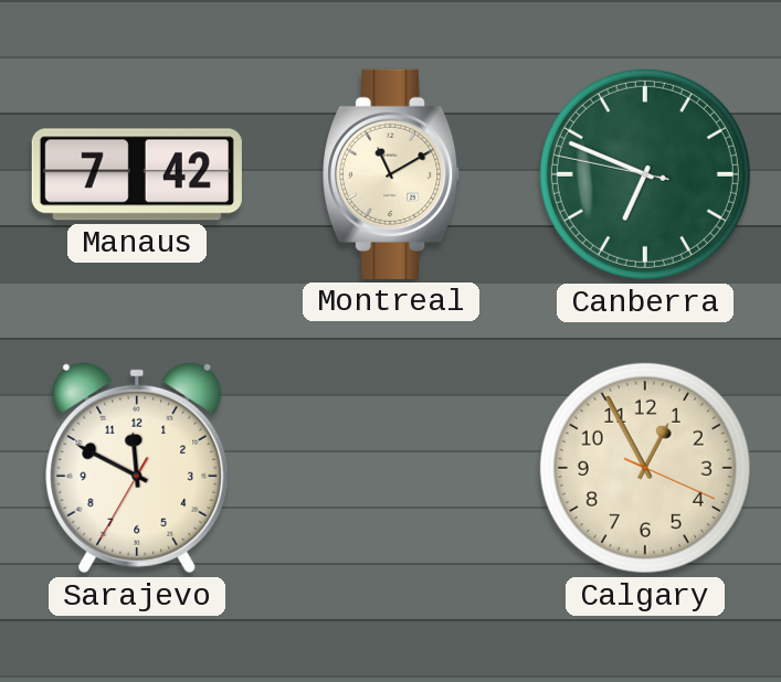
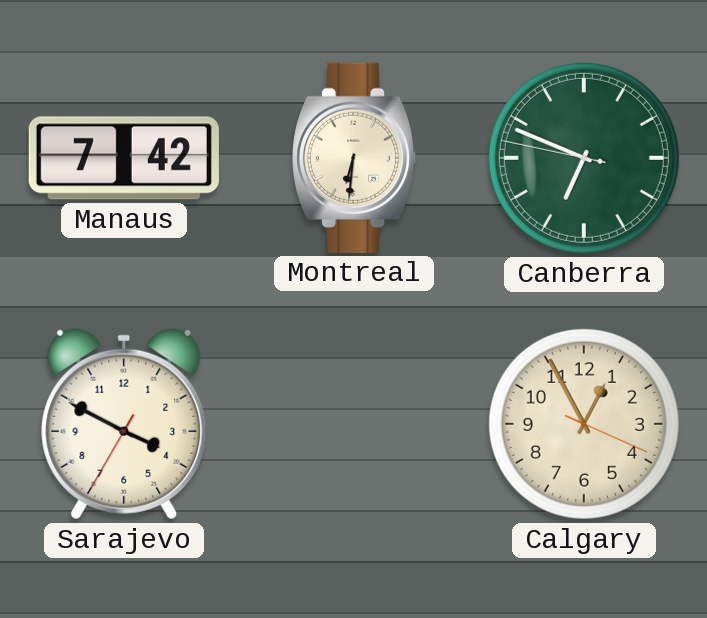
Montreal: 11:10 -> 6:31
Sarajevo: 11:49 -> 3:49
